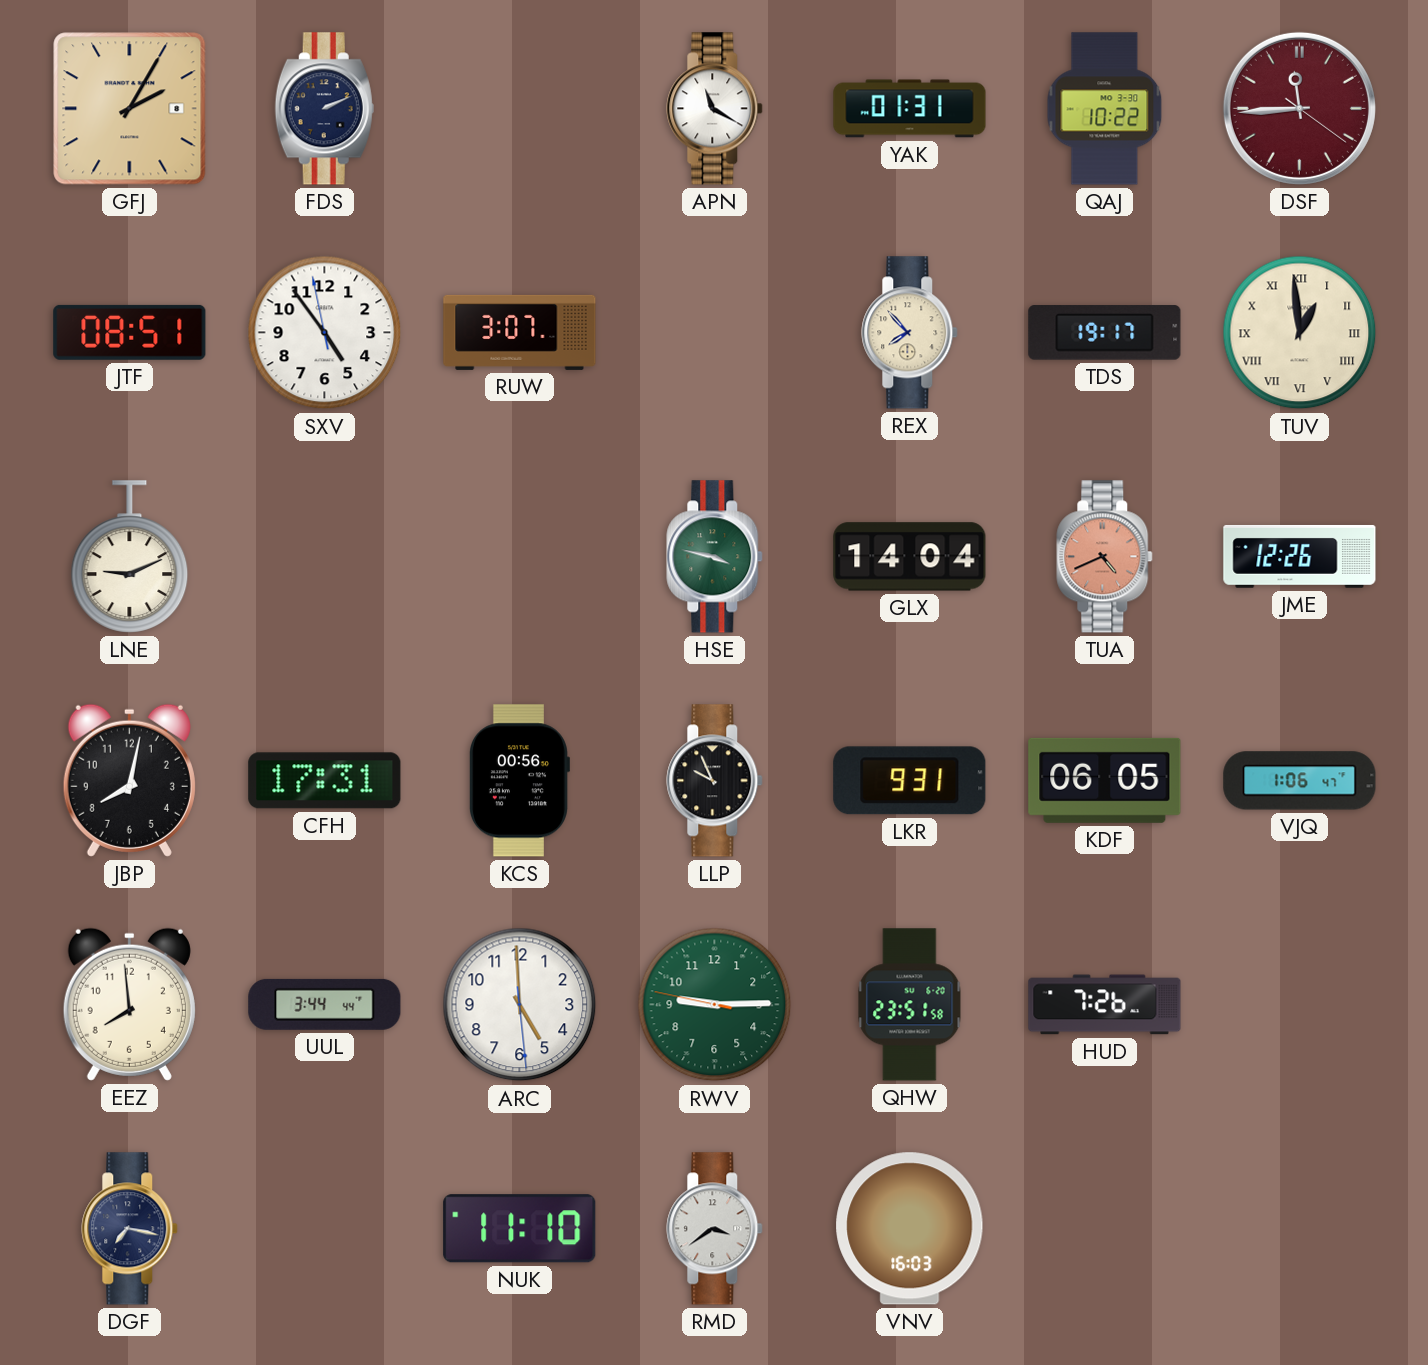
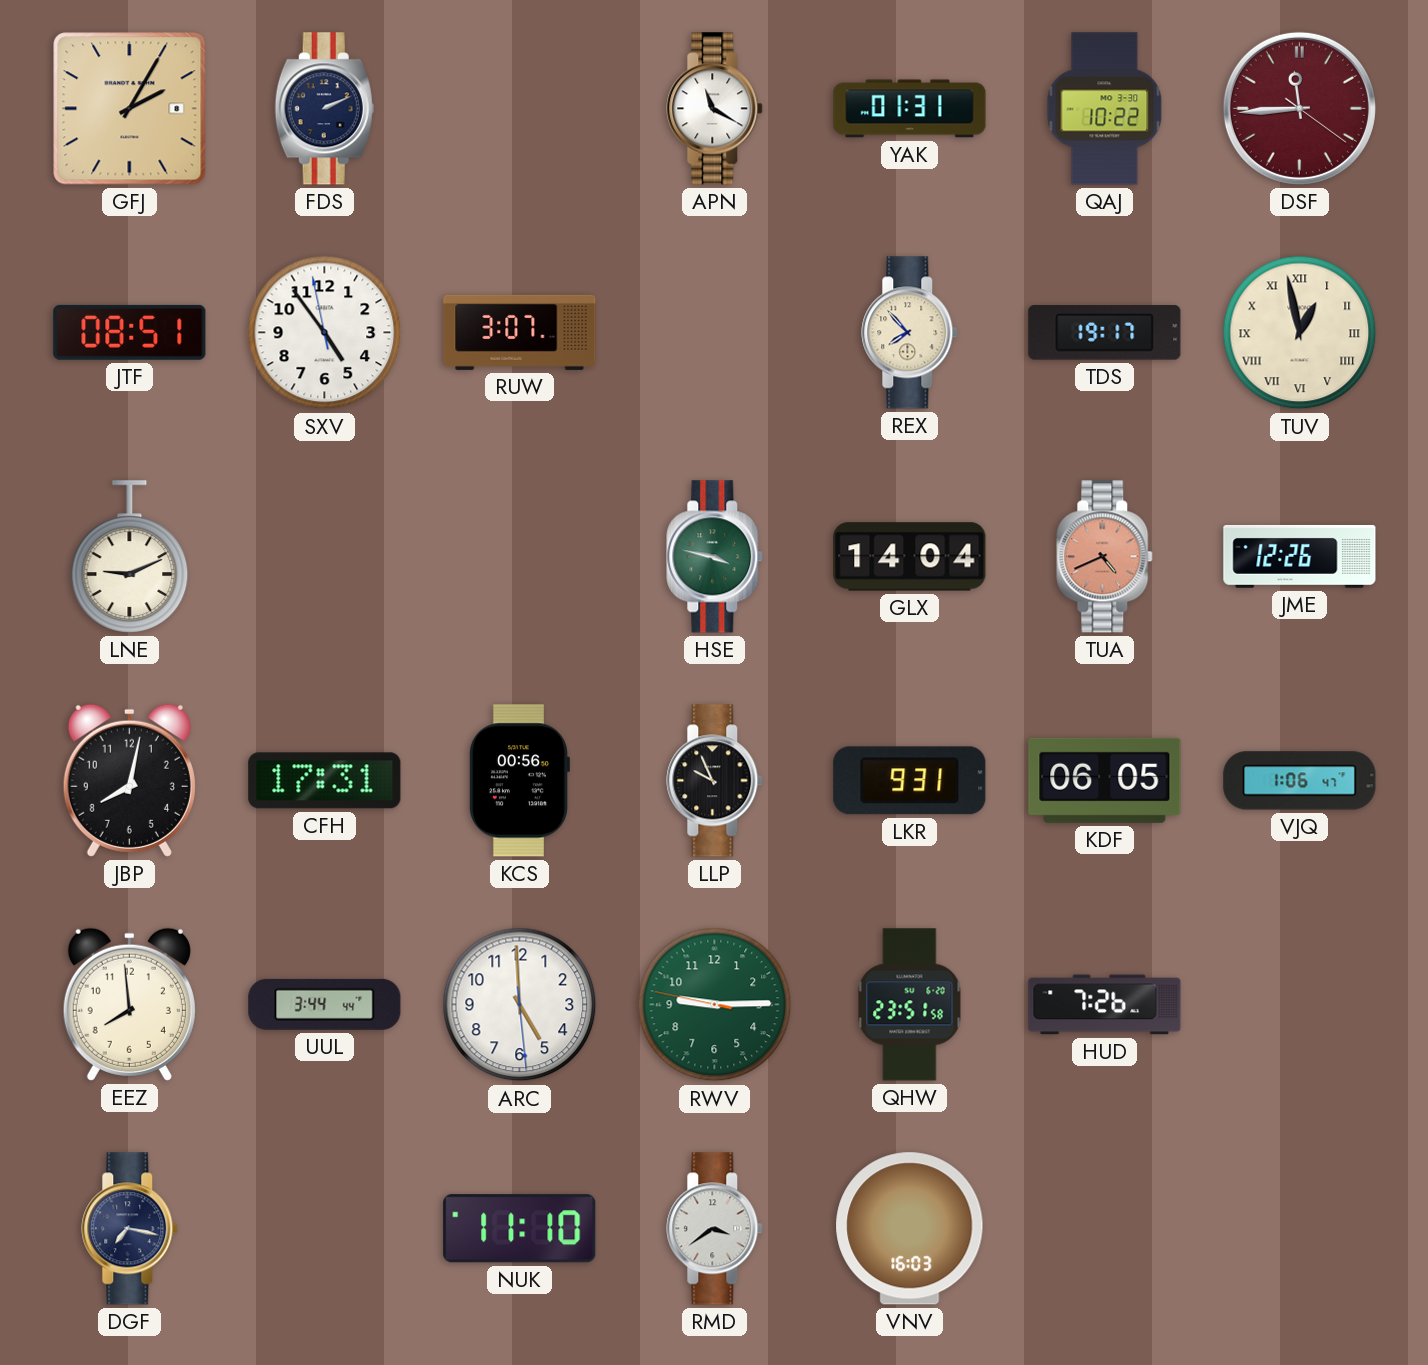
TUV: 12:59 -> 12:58
